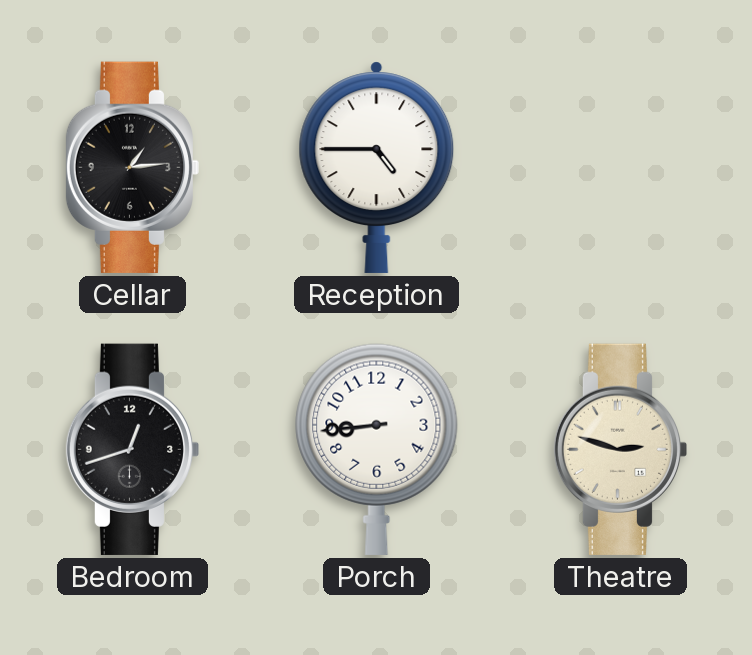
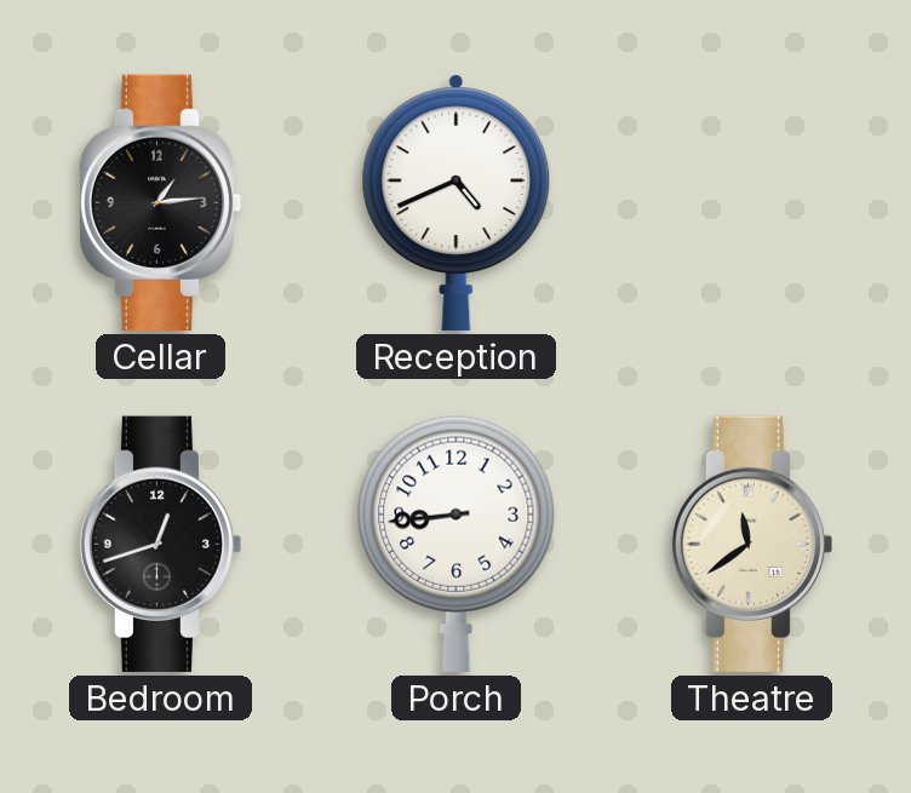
Reception: 4:45 -> 4:41
Theatre: 2:48 -> 11:39
